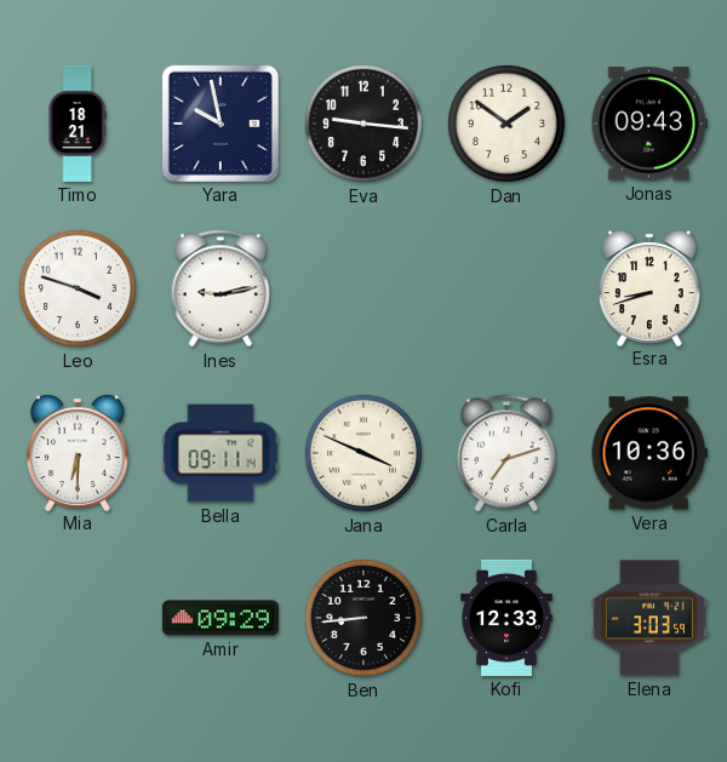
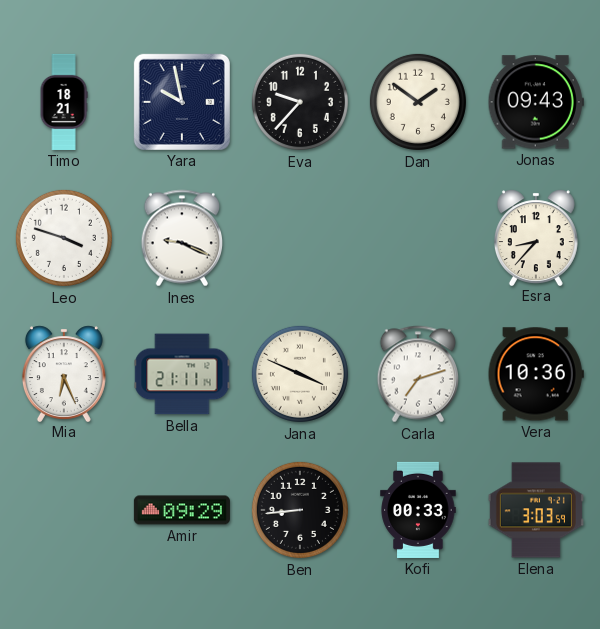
Eva: 9:16 -> 9:37
Ines: 9:13 -> 9:19
Esra: 8:42 -> 8:37
Mia: 6:30 -> 6:26
Bella: 09:11 -> 21:11
Kofi: 12:33 -> 00:33
